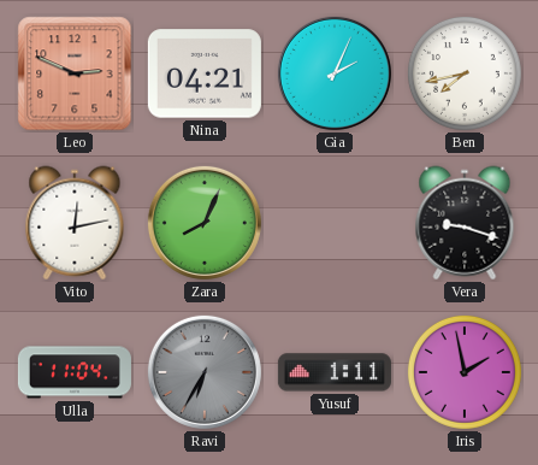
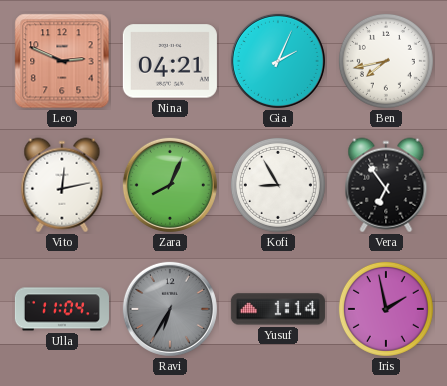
Kofi: none -> 8:55
Vera: 9:18 -> 6:54
Yusuf: 1:11 -> 1:14
